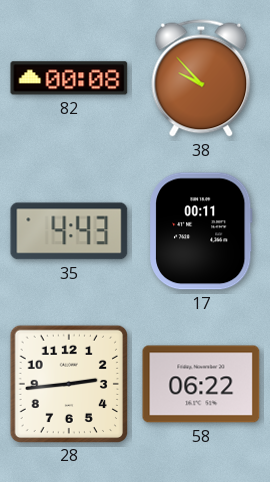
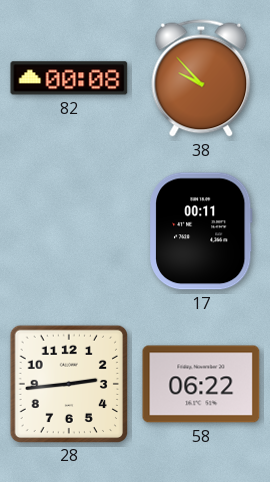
35: 4:43 -> none
